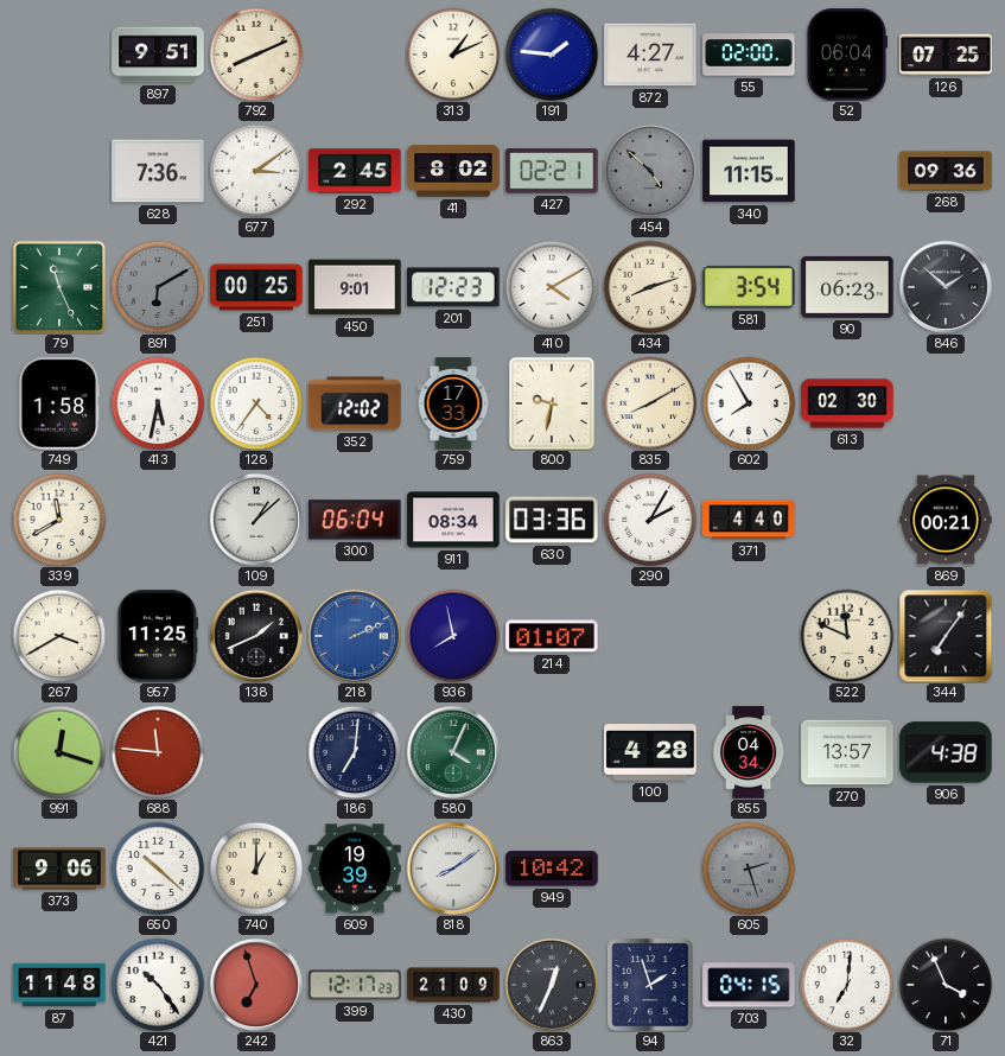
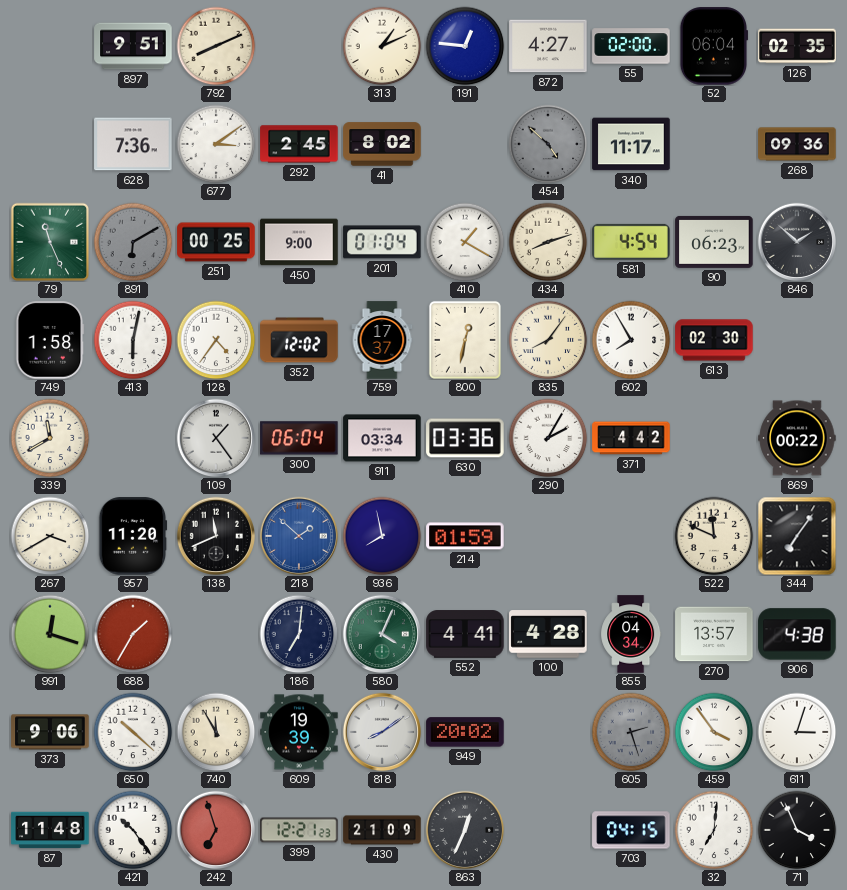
191: 1:46 -> 12:46
126: 07:25 -> 02:35
427: 02:21 -> none
340: 11:15 -> 11:17
450: 9:01 -> 9:00
201: 12:23 -> 01:04
410: 4:10 -> 1:20
581: 3:54 -> 4:54
413: 5:32 -> 6:02
759: 17:33 -> 17:37
800: 9:32 -> 12:32
835: 8:10 -> 8:06
109: 1:08 -> 1:24
911: 08:34 -> 03:34
371: 4:40 -> 4:42
869: 00:21 -> 00:22
957: 11:25 -> 11:20
138: 1:41 -> 11:41
218: 2:11 -> 1:52
214: 01:07 -> 01:59
688: 11:46 -> 1:35
552: none -> 4:41
740: 1:00 -> 11:55
949: 10:42 -> 20:02
459: none -> 3:54
611: none -> 3:03
399: 12:17 -> 12:21
94: 1:57 -> none
